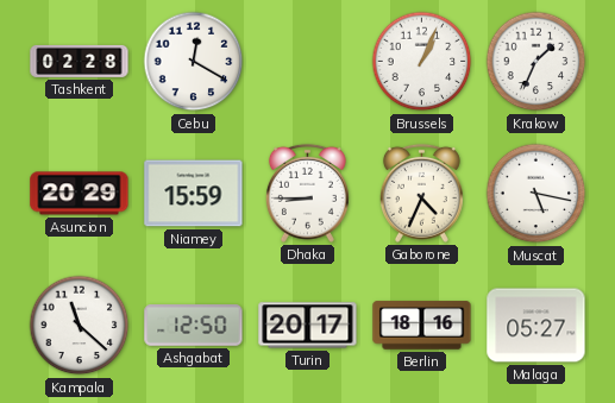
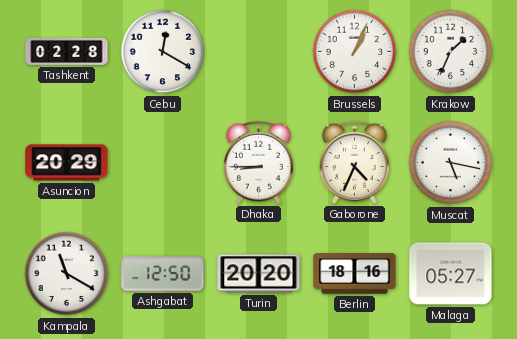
Niamey: 15:59 -> none
Kampala: 11:22 -> 11:20
Turin: 20:17 -> 20:20
